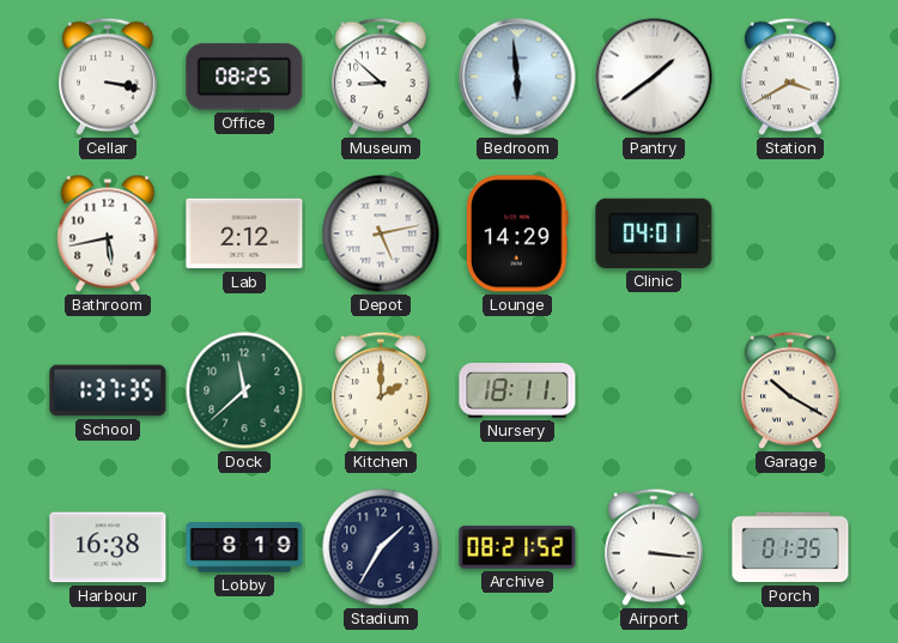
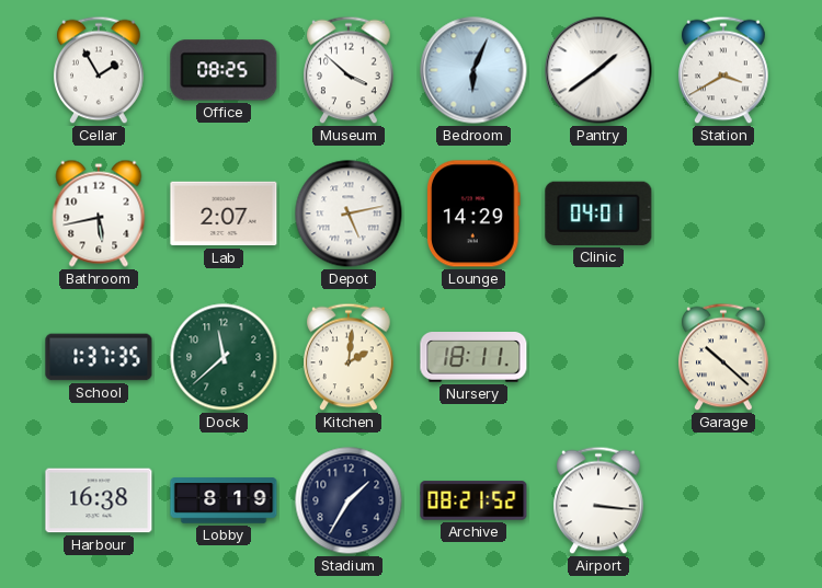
Cellar: 3:17 -> 1:55
Museum: 8:52 -> 3:52
Bedroom: 5:59 -> 6:04
Lab: 2:12 -> 2:07
Kitchen: 2:00 -> 2:01
Garage: 10:20 -> 10:22
Porch: 01:35 -> none
